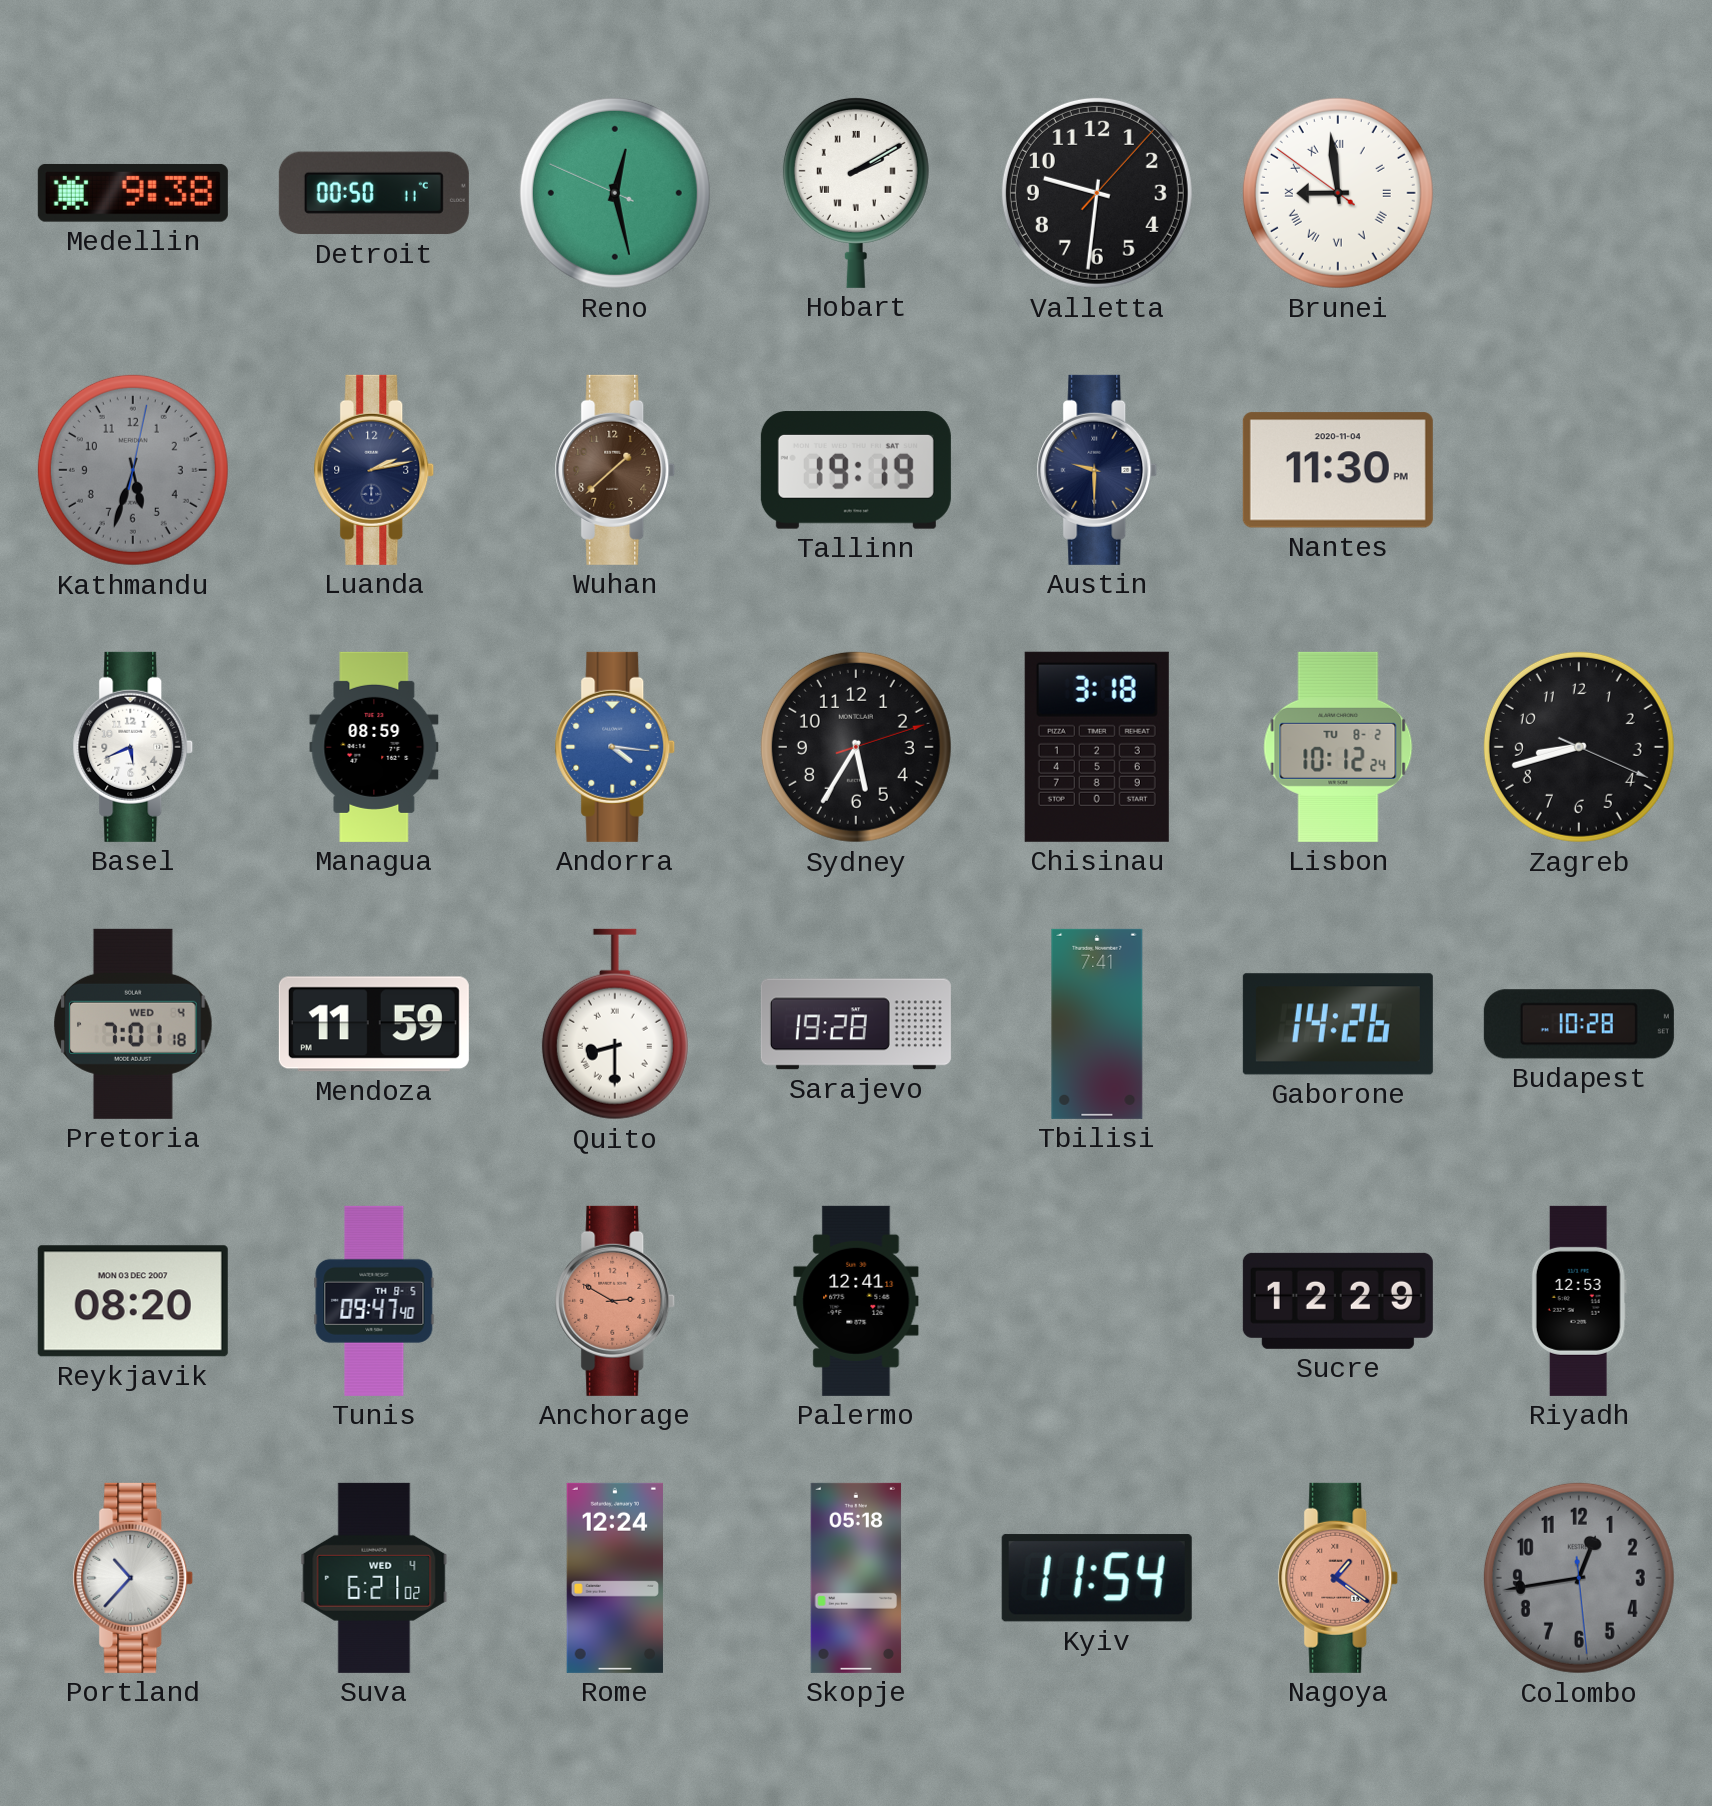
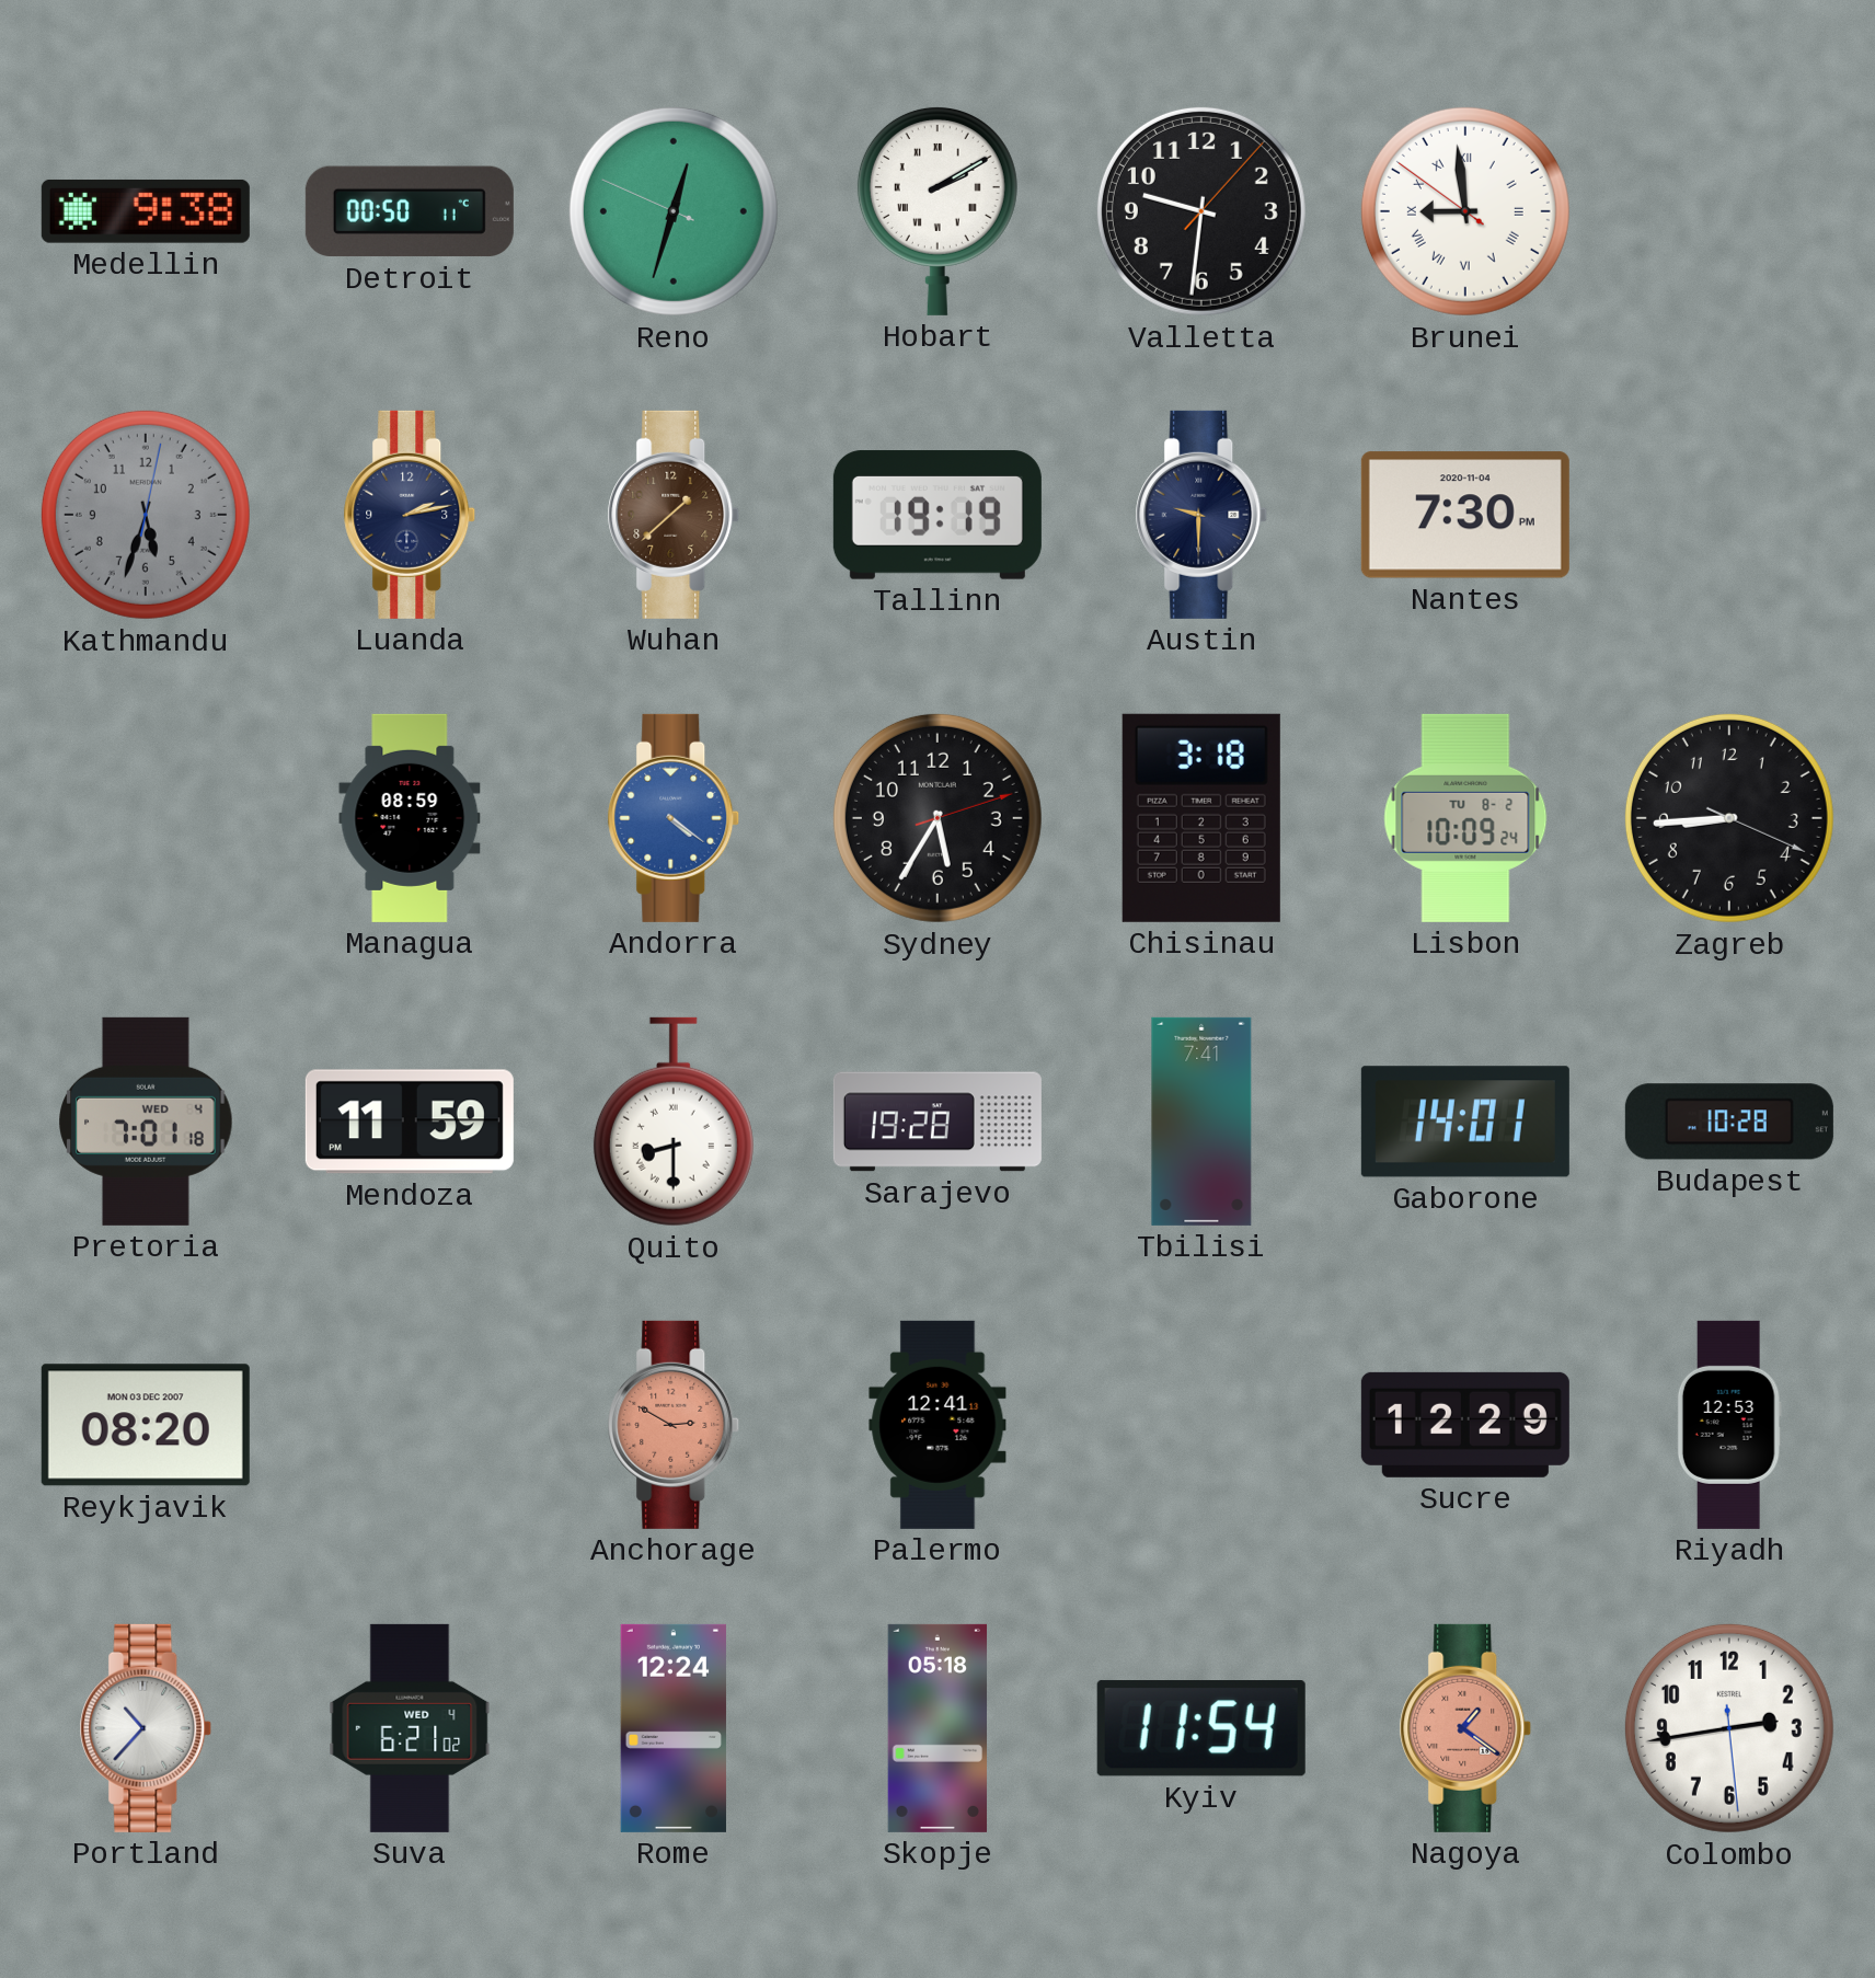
Reno: 12:27 -> 12:32
Nantes: 11:30 -> 7:30
Basel: 5:41 -> none
Andorra: 4:16 -> 4:21
Lisbon: 10:12 -> 10:09
Zagreb: 8:42 -> 8:44
Gaborone: 14:26 -> 14:01
Tunis: 09:47 -> none
Colombo: 12:43 -> 2:43
Colombo dial: grey -> white
